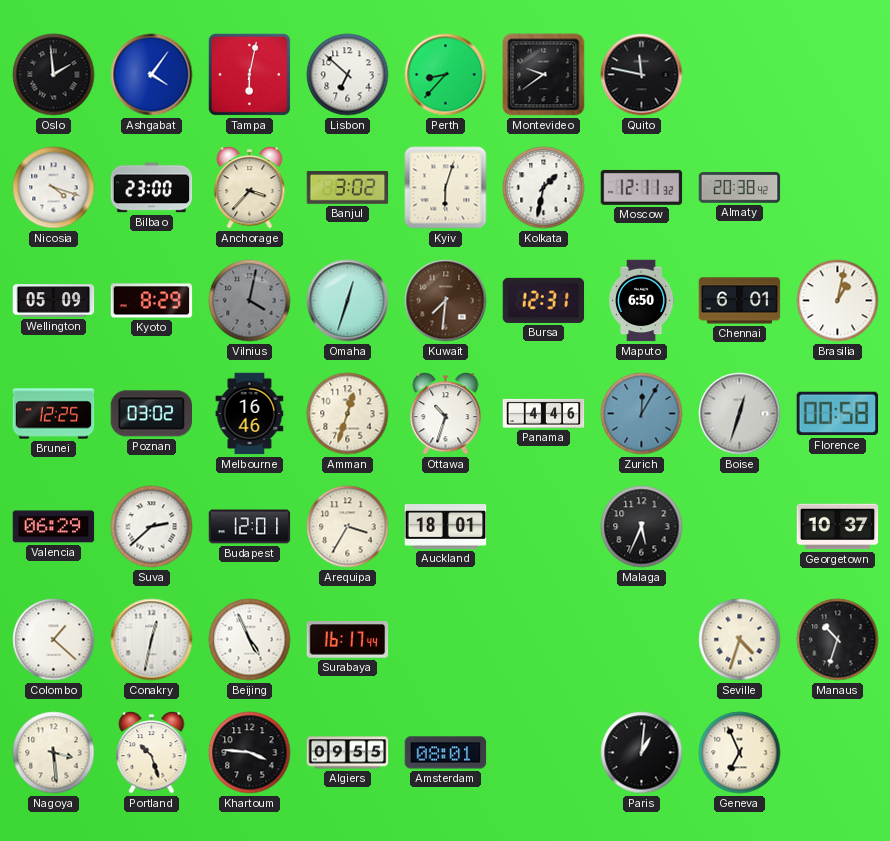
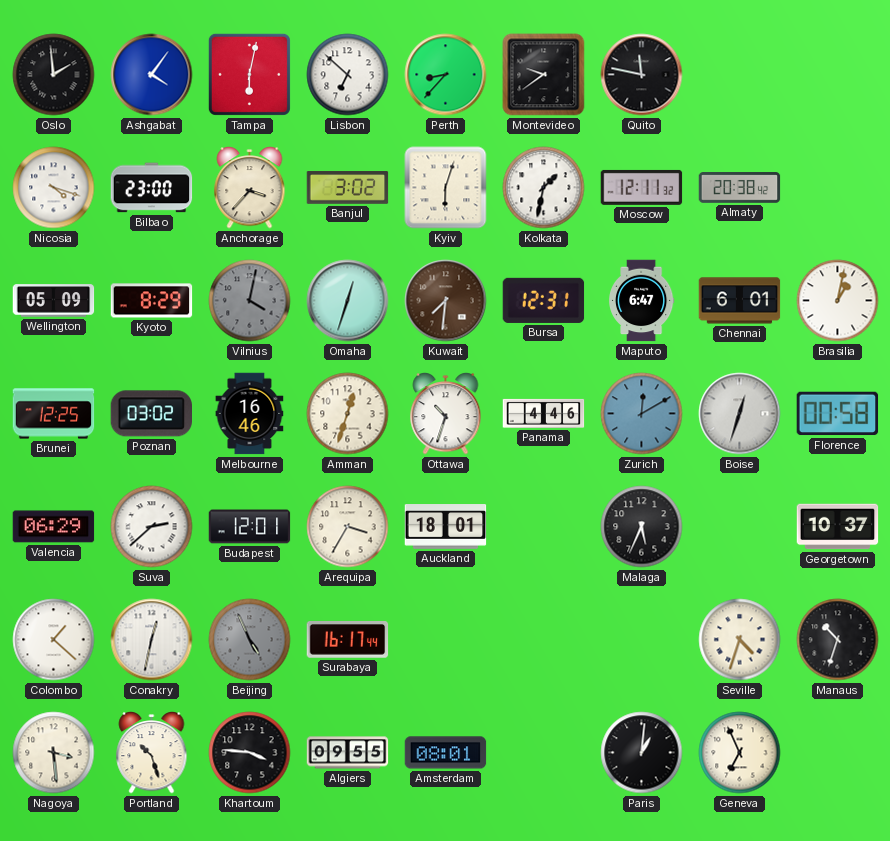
Maputo: 6:50 -> 6:47
Zurich: 12:05 -> 12:10
Beijing dial: white -> grey
